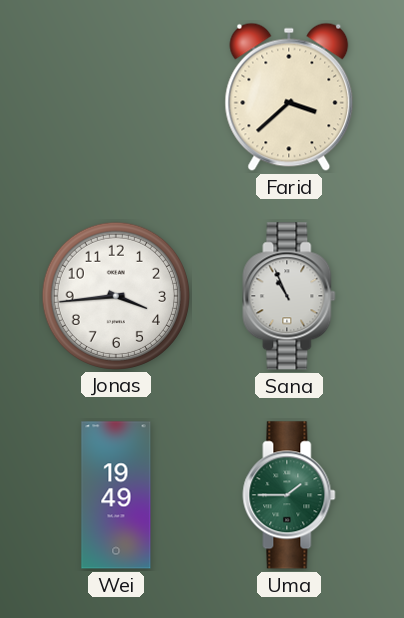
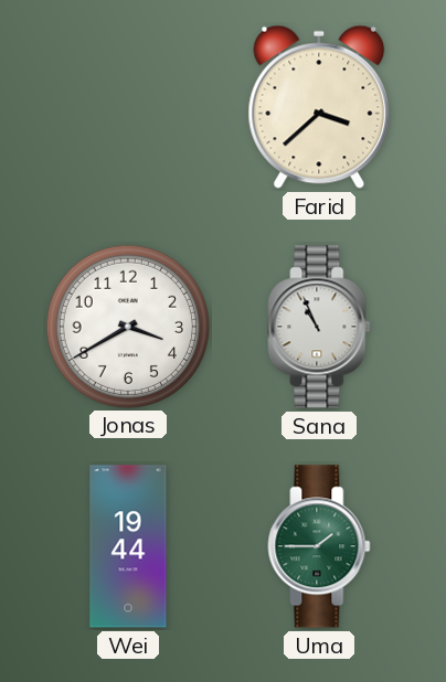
Jonas: 3:44 -> 3:40
Wei: 19:49 -> 19:44
